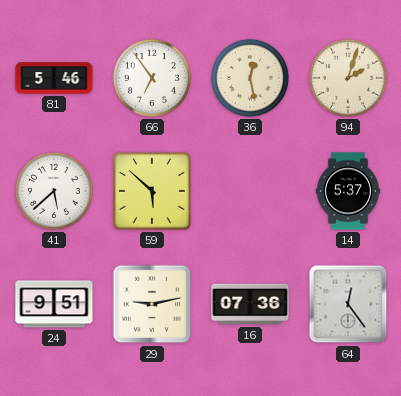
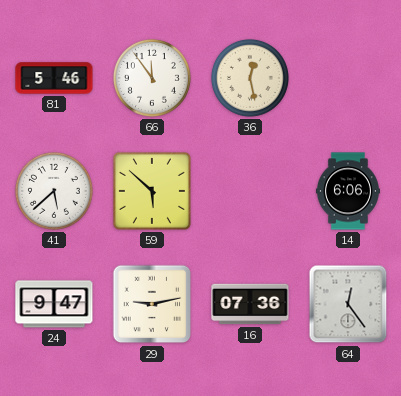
66: 6:54 -> 11:54
94: 2:03 -> none
14: 5:37 -> 6:06
24: 9:51 -> 9:47
